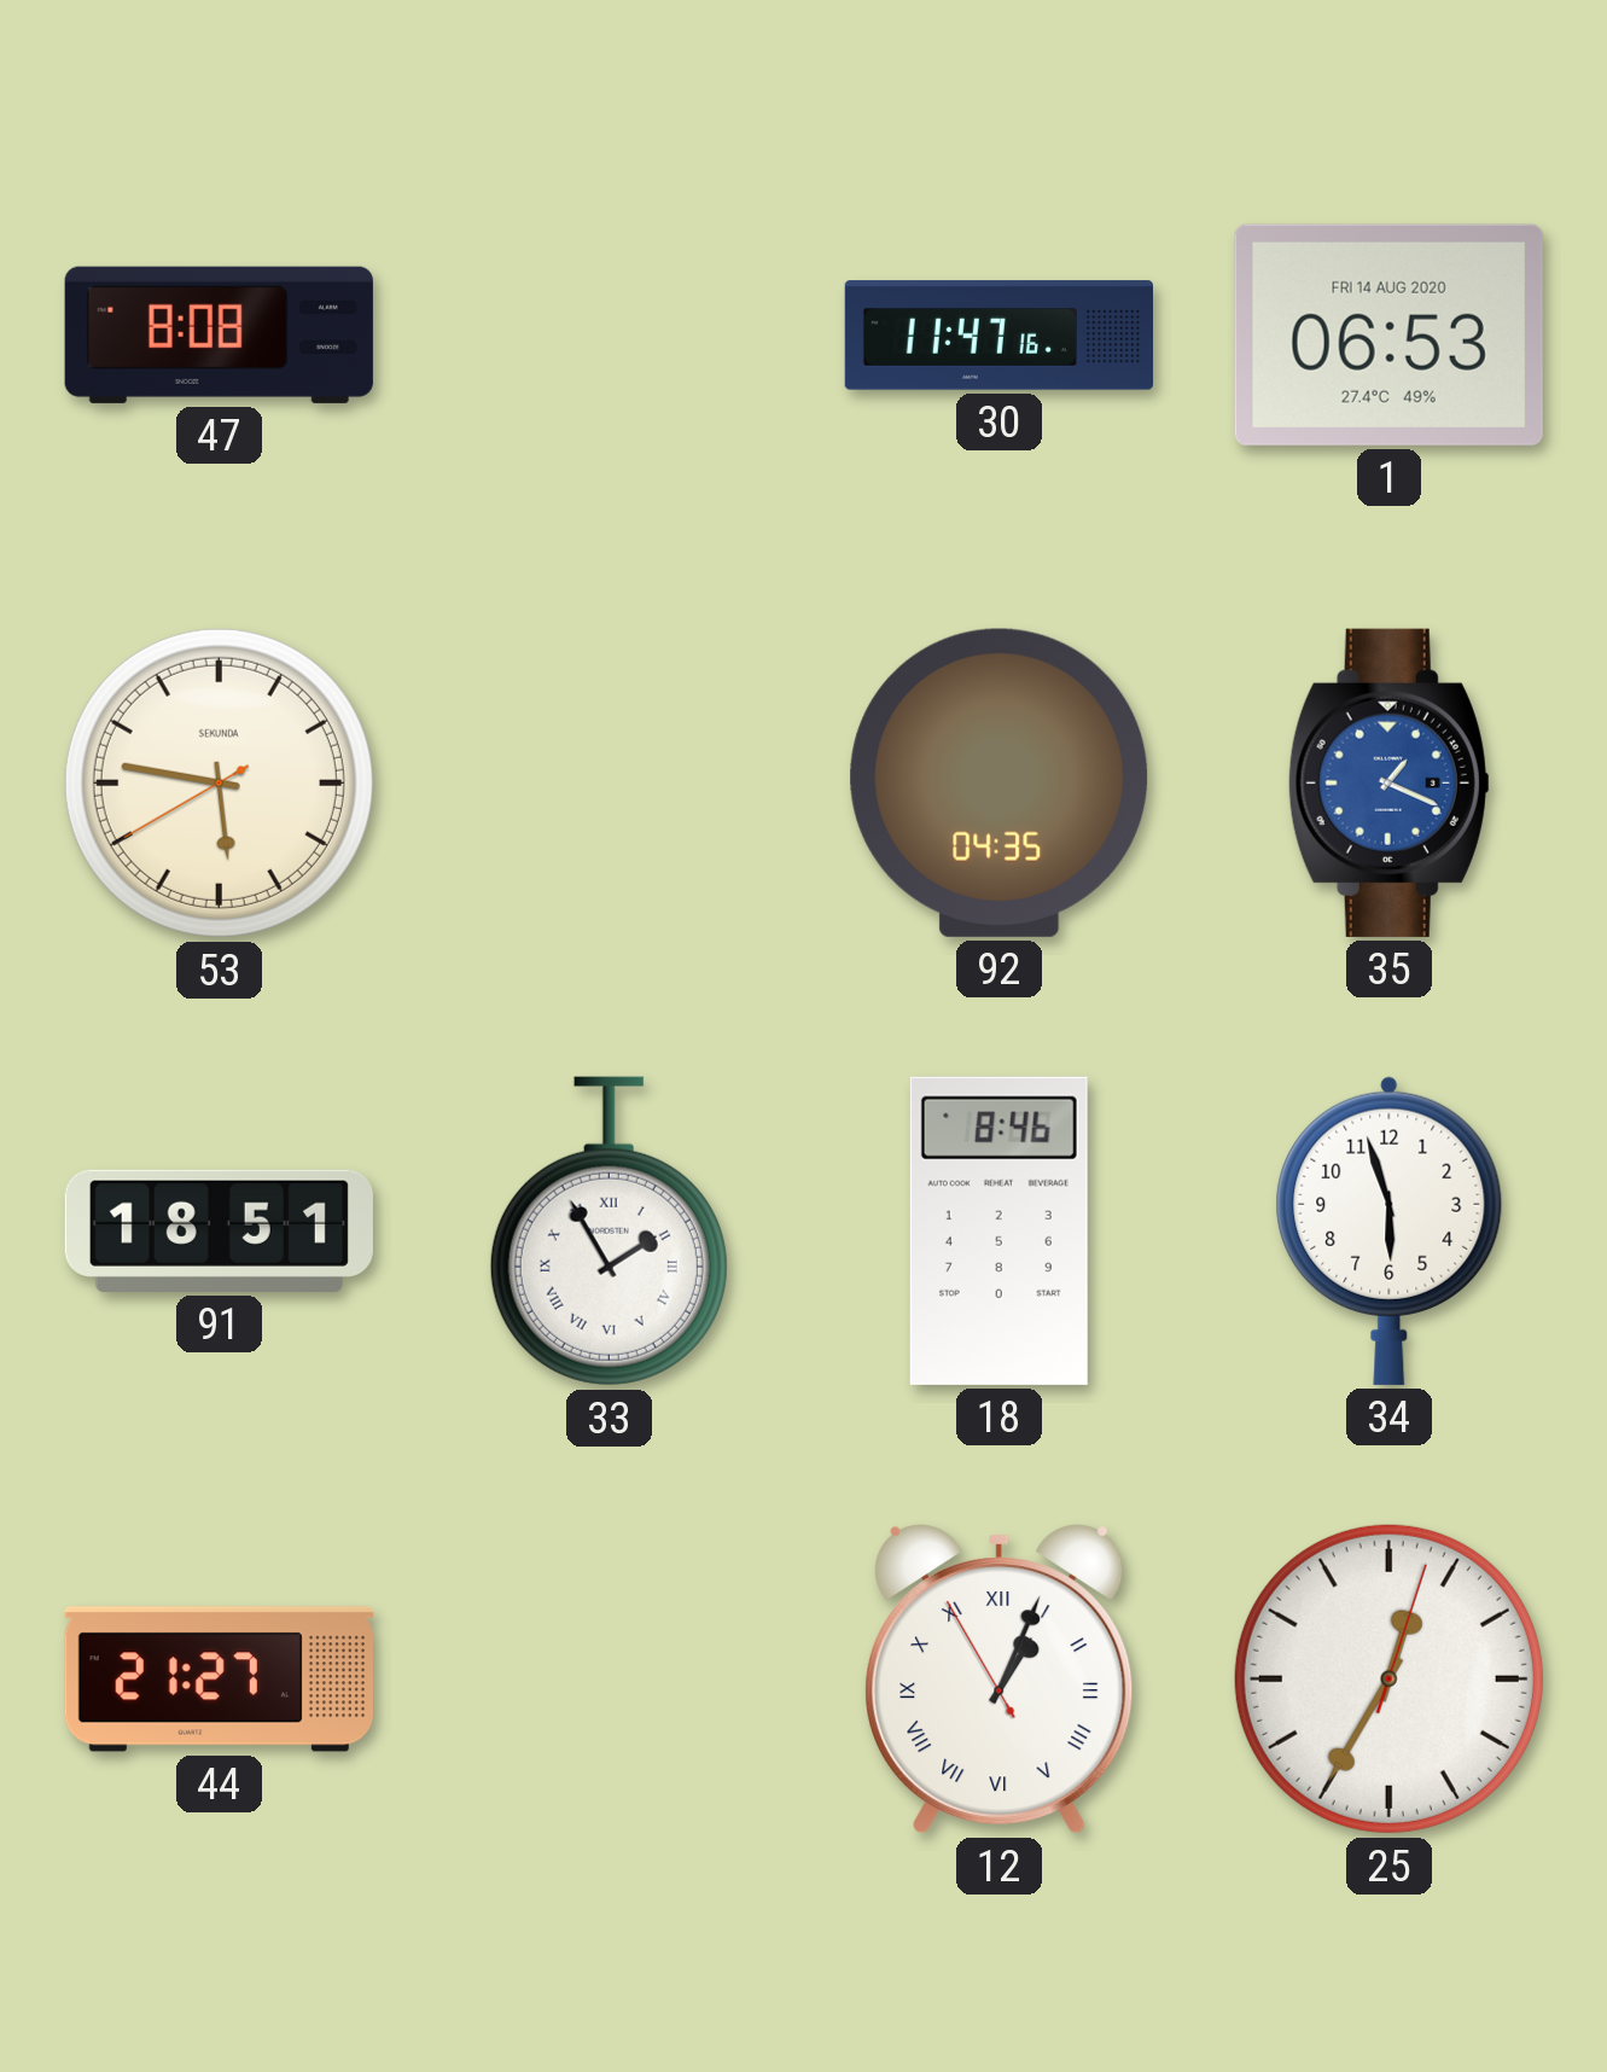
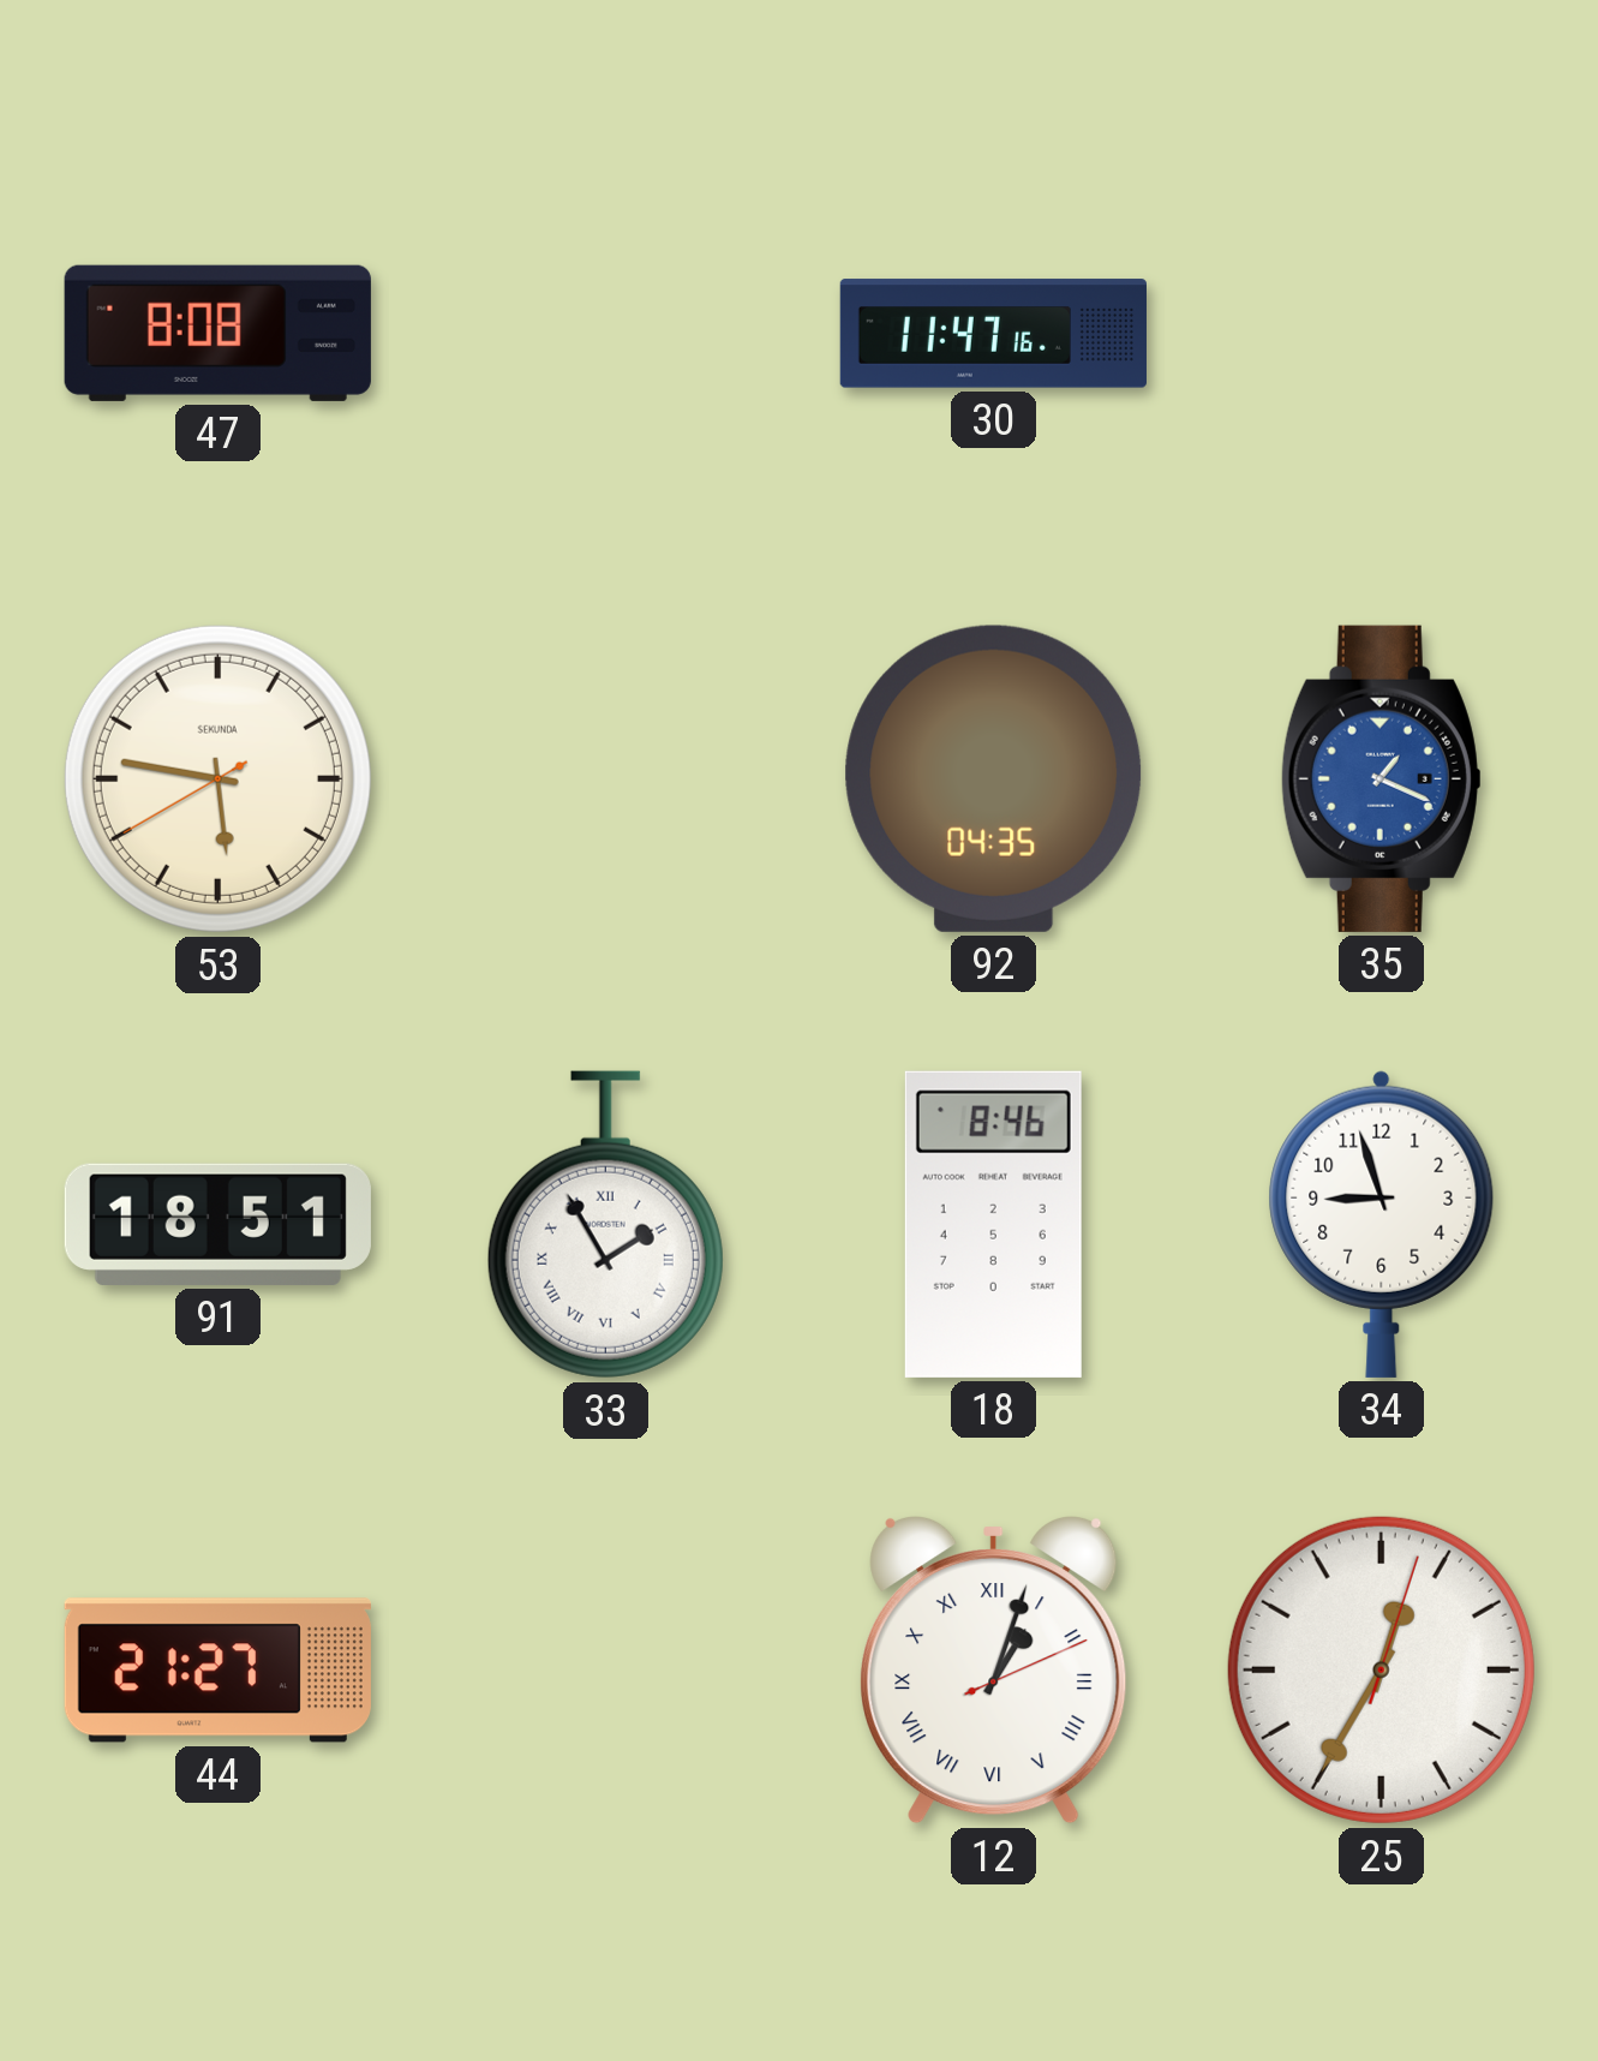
1: 06:53 -> none
34: 5:57 -> 8:57
12: 1:03:55 -> 1:03:11
